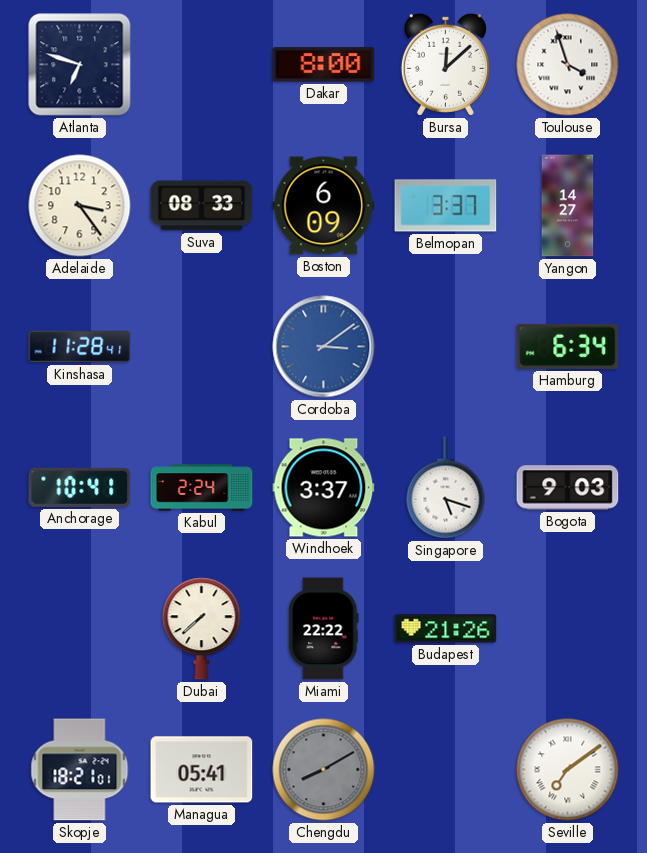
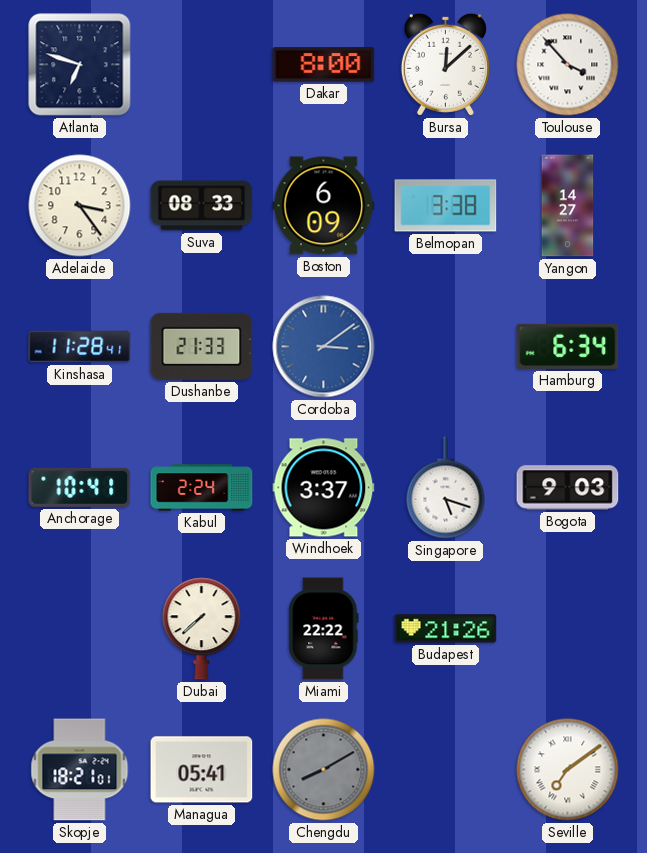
Toulouse: 3:57 -> 3:53
Belmopan: 3:37 -> 3:38
Dushanbe: none -> 21:33
